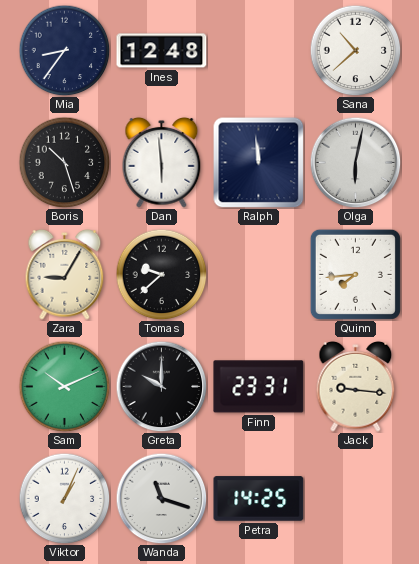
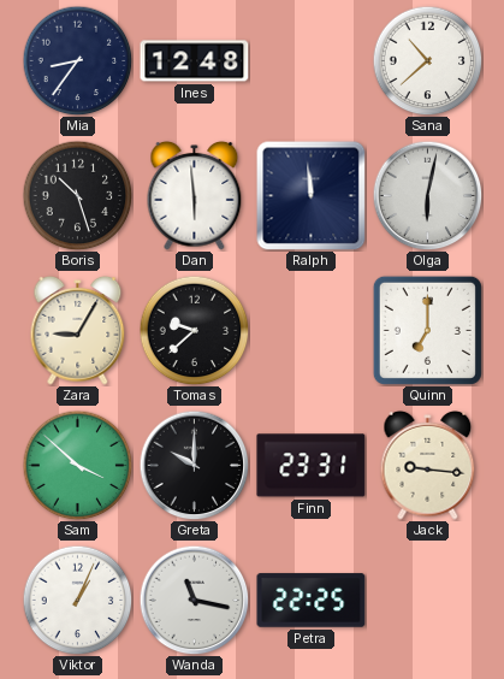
Quinn: 7:44 -> 7:00
Sam: 10:11 -> 3:52
Wanda: 11:18 -> 11:17
Petra: 14:25 -> 22:25
